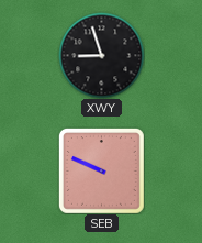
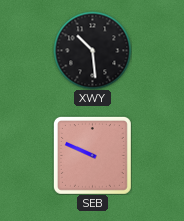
XWY: 8:57 -> 10:29
